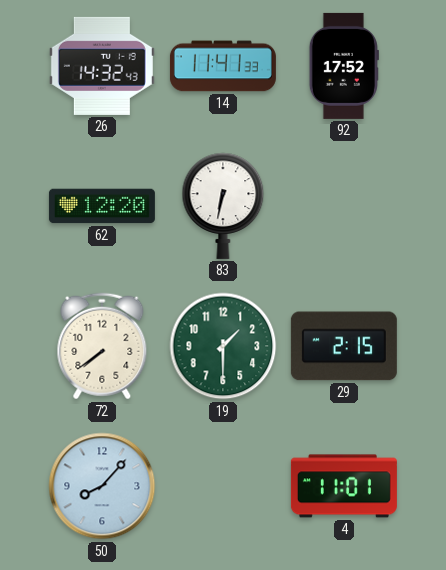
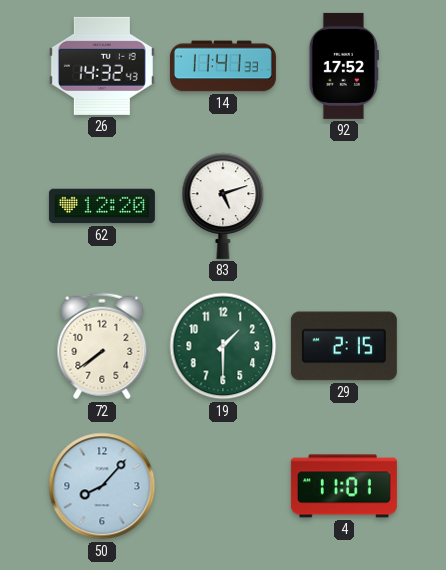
83: 6:32 -> 5:12
